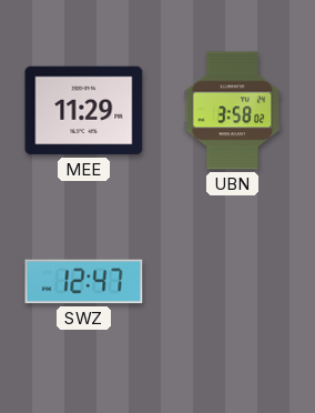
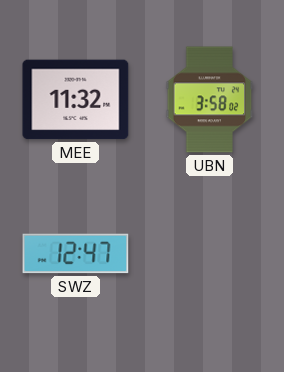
MEE: 11:29 -> 11:32
